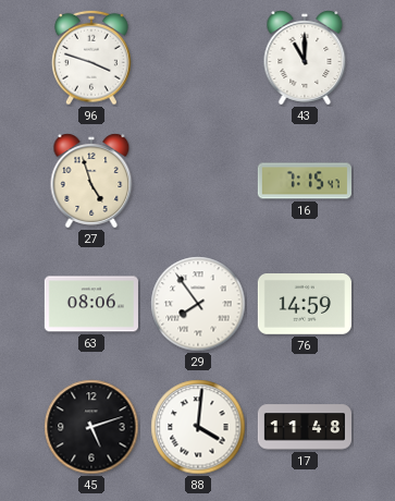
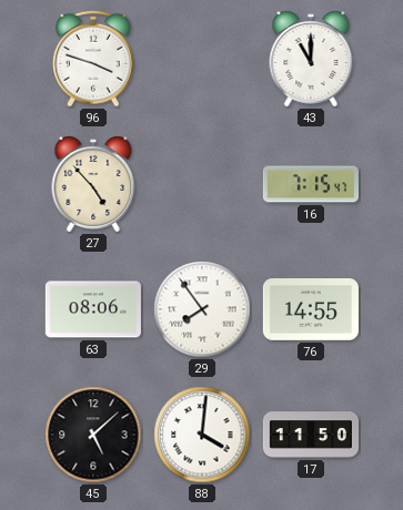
27: 4:57 -> 4:53
76: 14:59 -> 14:55
45: 5:12 -> 5:08
17: 11:48 -> 11:50
